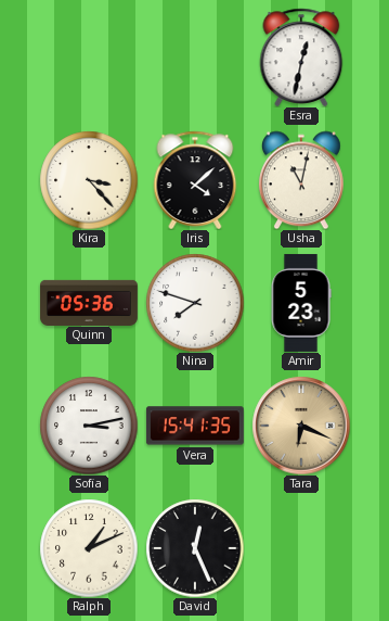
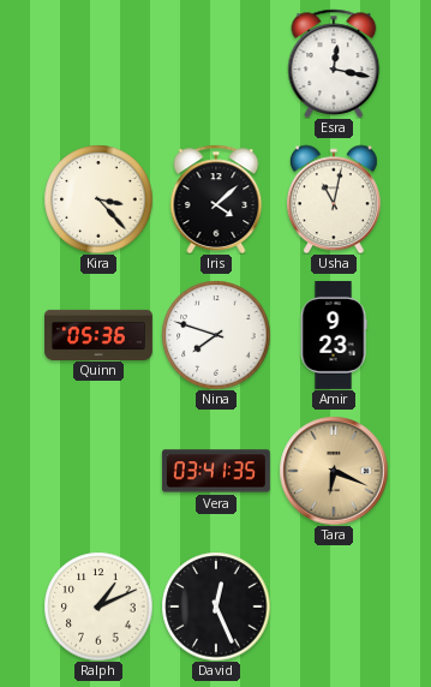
Esra: 12:32 -> 12:17
Amir: 5:23 -> 9:23
Sofia: 3:13 -> none
Vera: 15:41 -> 03:41
